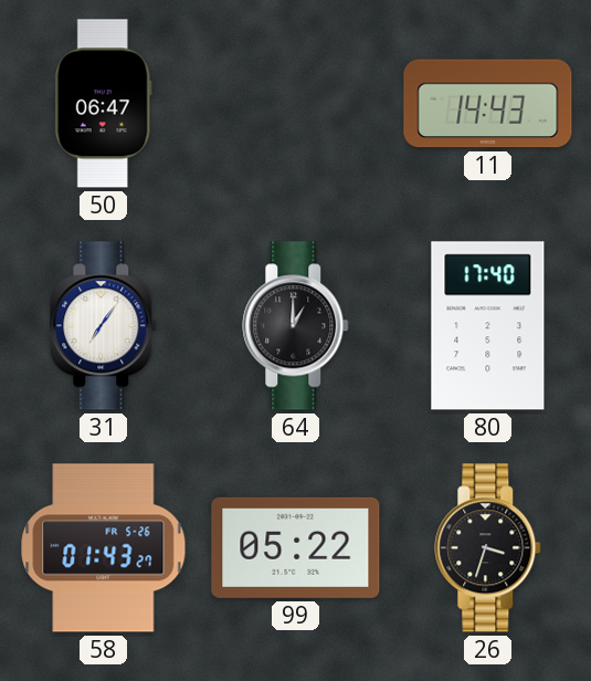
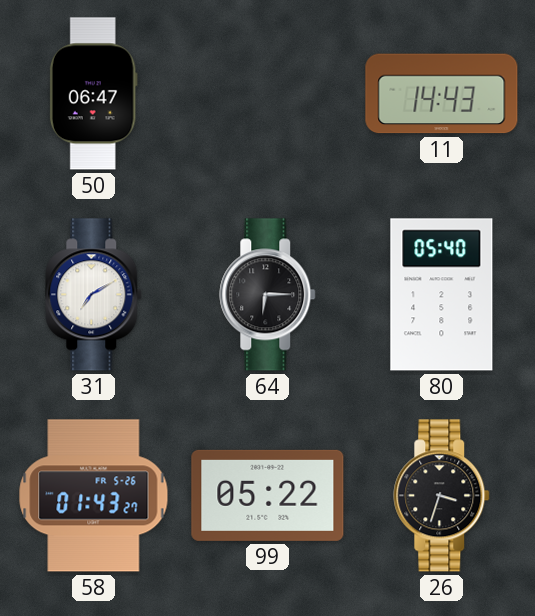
31: 7:06 -> 7:10
64: 1:00 -> 6:15
80: 17:40 -> 05:40
